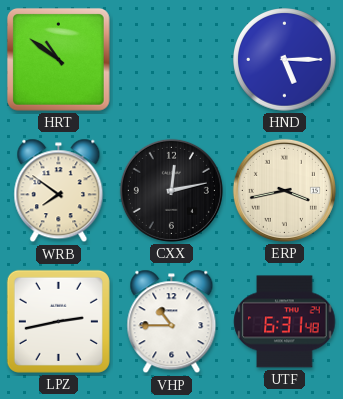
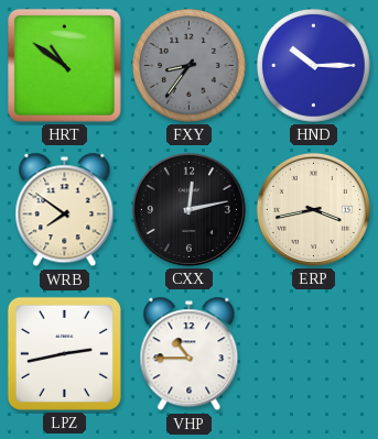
FXY: none -> 8:36
HND: 5:15 -> 10:15
UTF: 6:31 -> none
